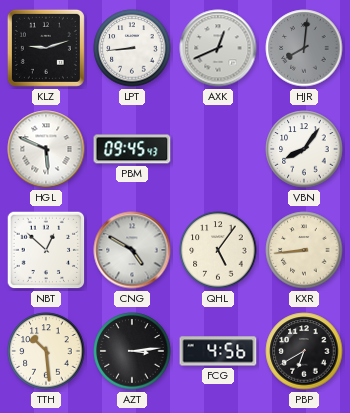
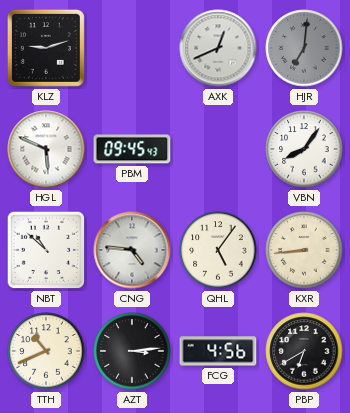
LPT: 8:44 -> none
HJR: 8:01 -> 7:01
NBT: 12:52 -> 10:52
CNG: 4:50 -> 4:46
TTH: 10:29 -> 10:41
